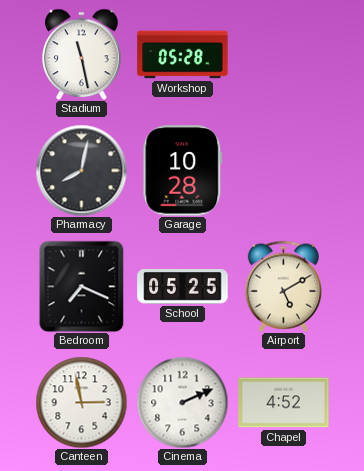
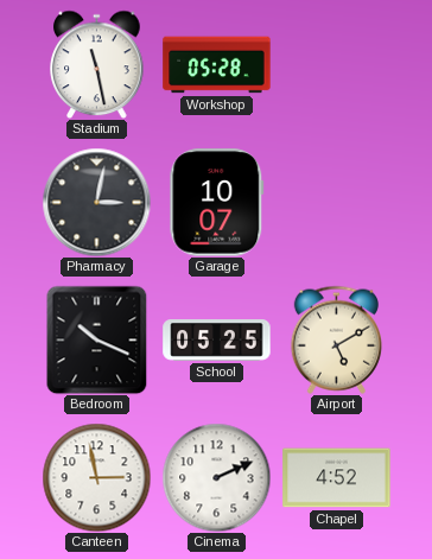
Pharmacy: 8:02 -> 3:02
Garage: 10:28 -> 10:07
Bedroom: 7:19 -> 10:19
